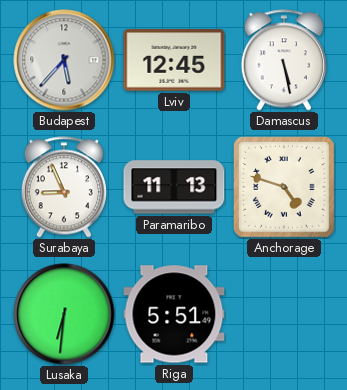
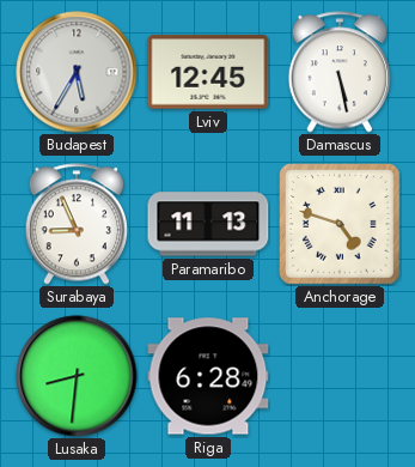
Budapest: 5:37 -> 5:35
Lusaka: 6:31 -> 8:31
Riga: 5:51 -> 6:28
